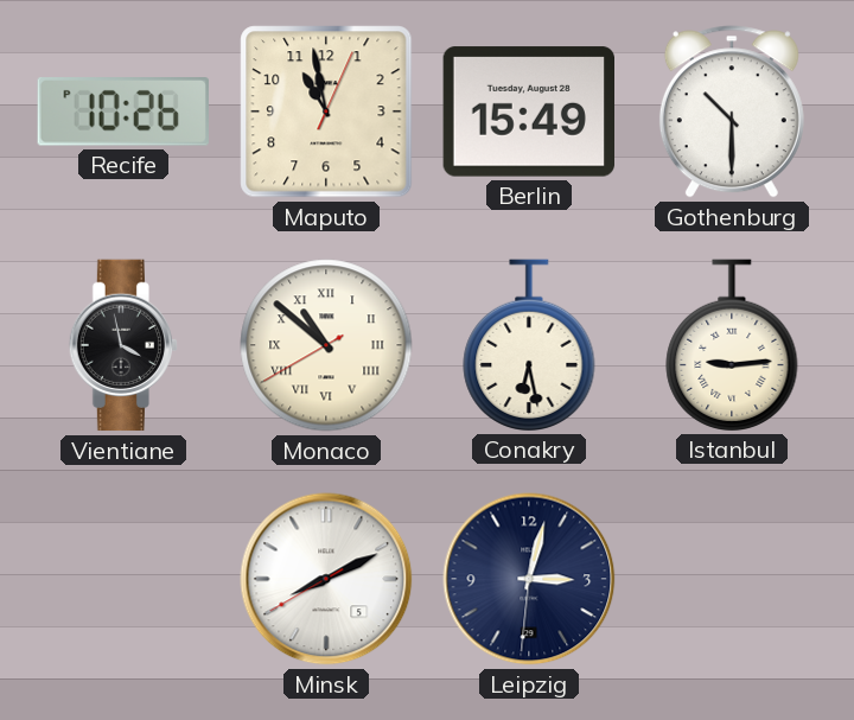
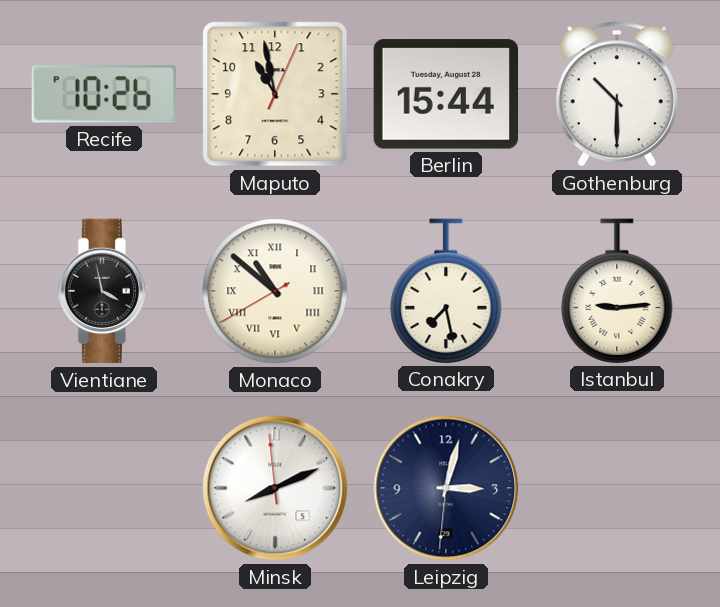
Berlin: 15:49 -> 15:44
Conakry: 6:28 -> 7:28
Minsk: 8:10:40 -> 8:10:59
